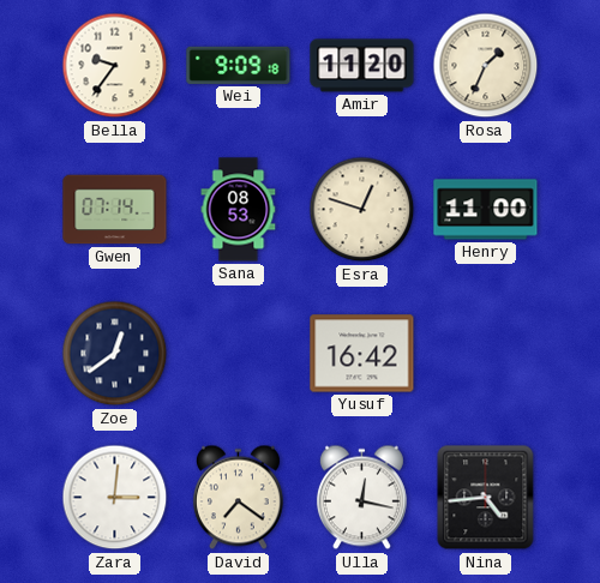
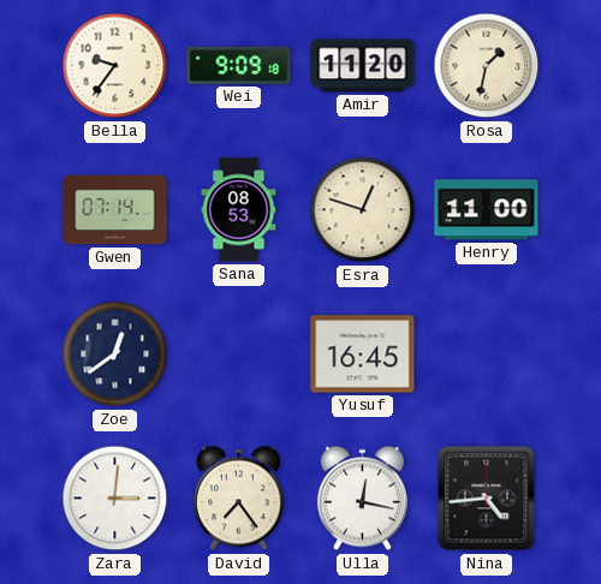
Rosa: 1:34 -> 1:32
Yusuf: 16:42 -> 16:45
David: 7:21 -> 7:24
